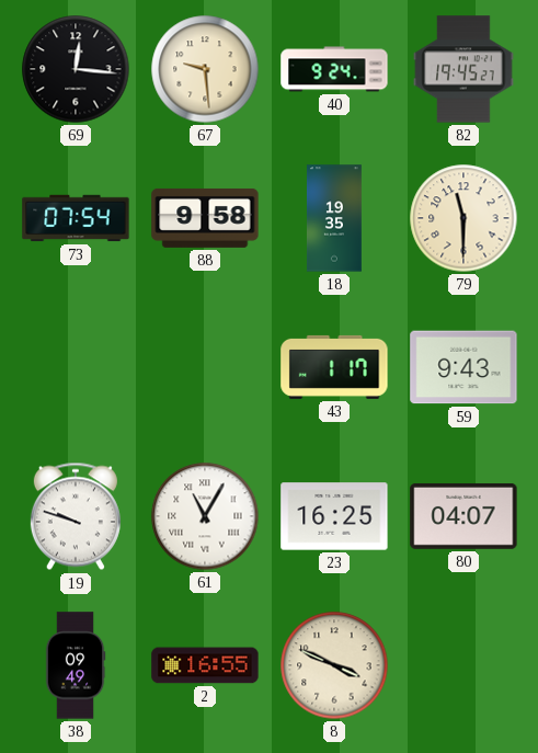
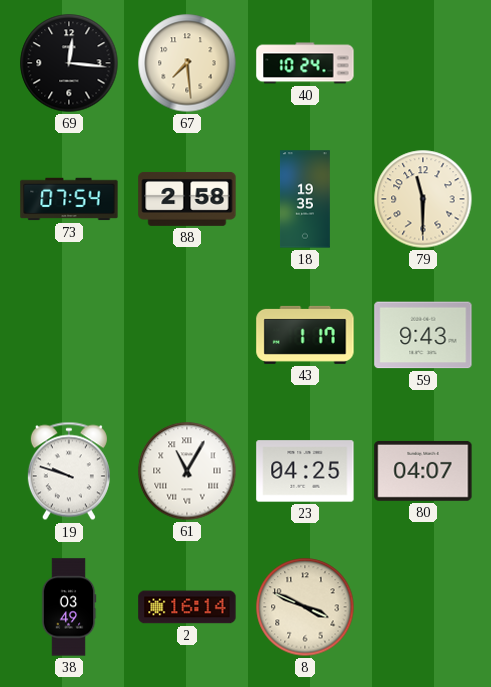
67: 9:29 -> 7:29
40: 9:24 -> 10:24
82: 19:45 -> none
88: 9:58 -> 2:58
23: 16:25 -> 04:25
38: 09:49 -> 03:49
2: 16:55 -> 16:14
